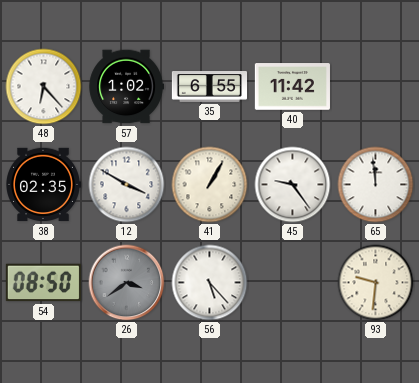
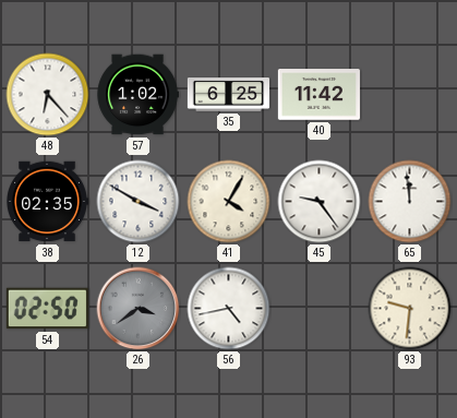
35: 6:55 -> 6:25
41: 1:05 -> 4:05
54: 08:50 -> 02:50
56: 5:23 -> 4:43
